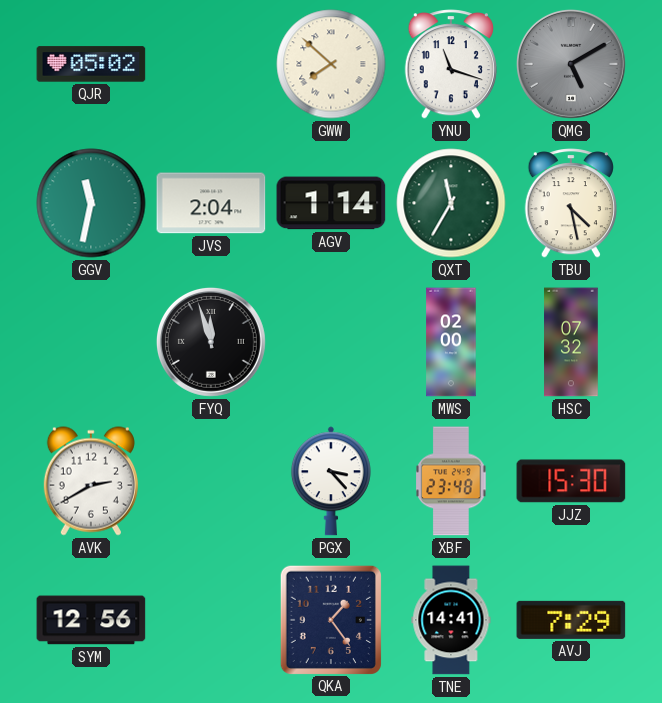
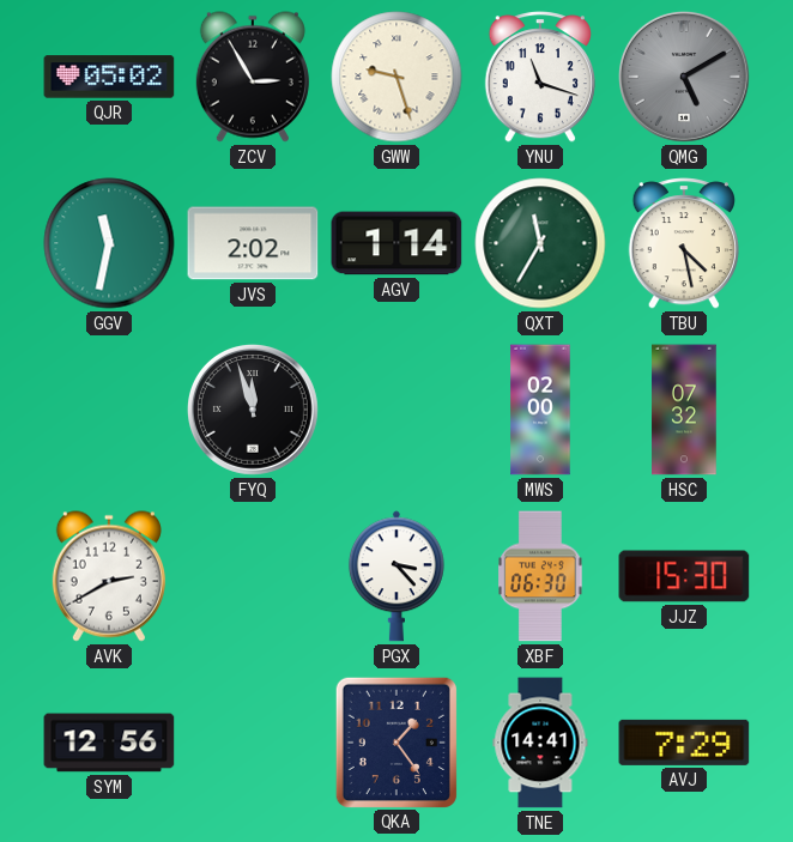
ZCV: none -> 2:55
GWW: 7:52 -> 9:27
JVS: 2:04 -> 2:02
XBF: 23:48 -> 06:30
